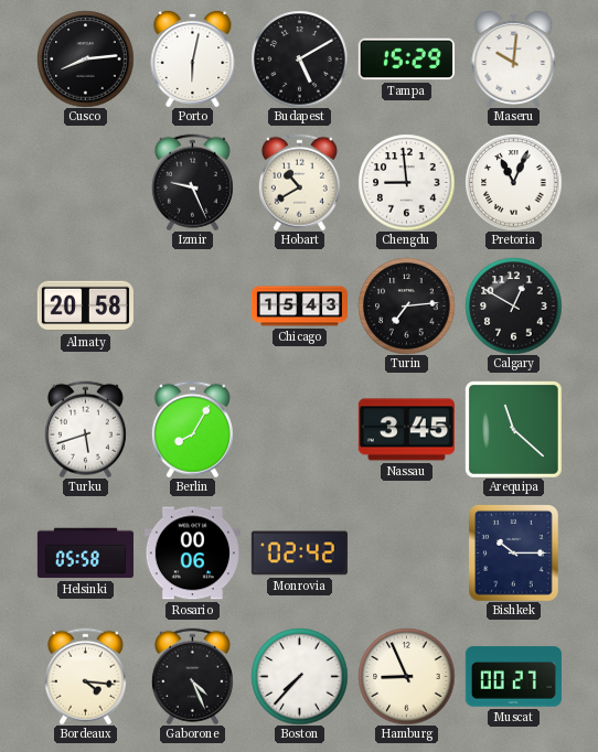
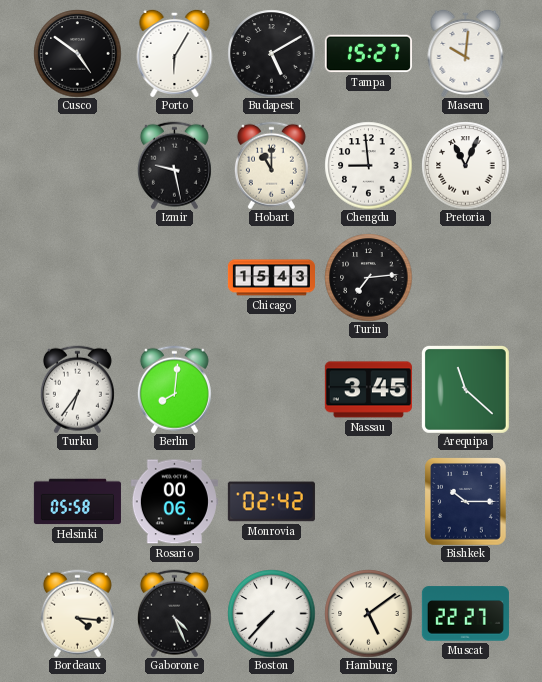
Cusco: 8:14 -> 4:51
Porto: 6:02 -> 6:05
Tampa: 15:29 -> 15:27
Izmir: 9:26 -> 9:28
Hobart: 10:40 -> 11:00
Almaty: 20:58 -> none
Calgary: 12:50 -> none
Turku: 5:42 -> 6:36
Berlin: 8:05 -> 8:01
Hamburg: 8:56 -> 5:09
Muscat: 00:27 -> 22:27
